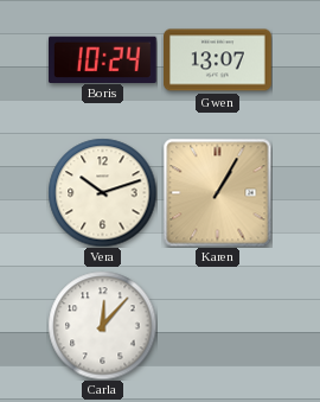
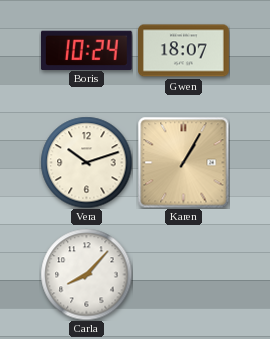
Gwen: 13:07 -> 18:07
Carla: 12:07 -> 8:07
